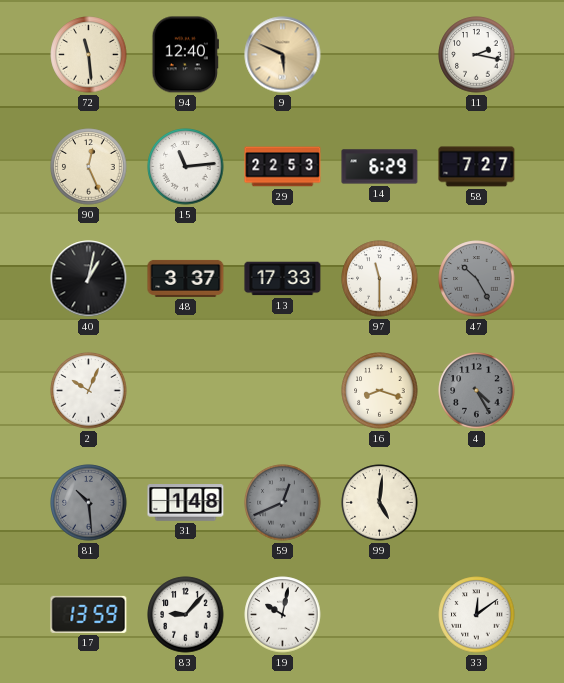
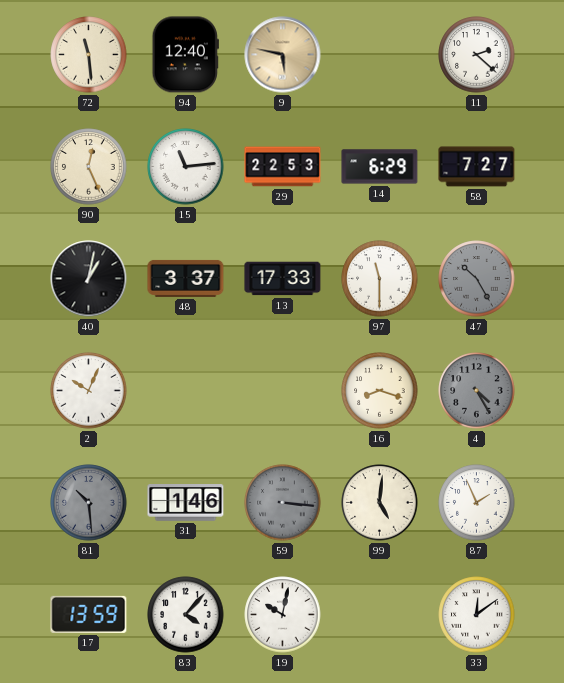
9: 5:49 -> 5:47
11: 2:17 -> 2:22
31: 1:48 -> 1:46
59: 12:41 -> 3:16
87: none -> 1:56
83: 9:07 -> 4:07
